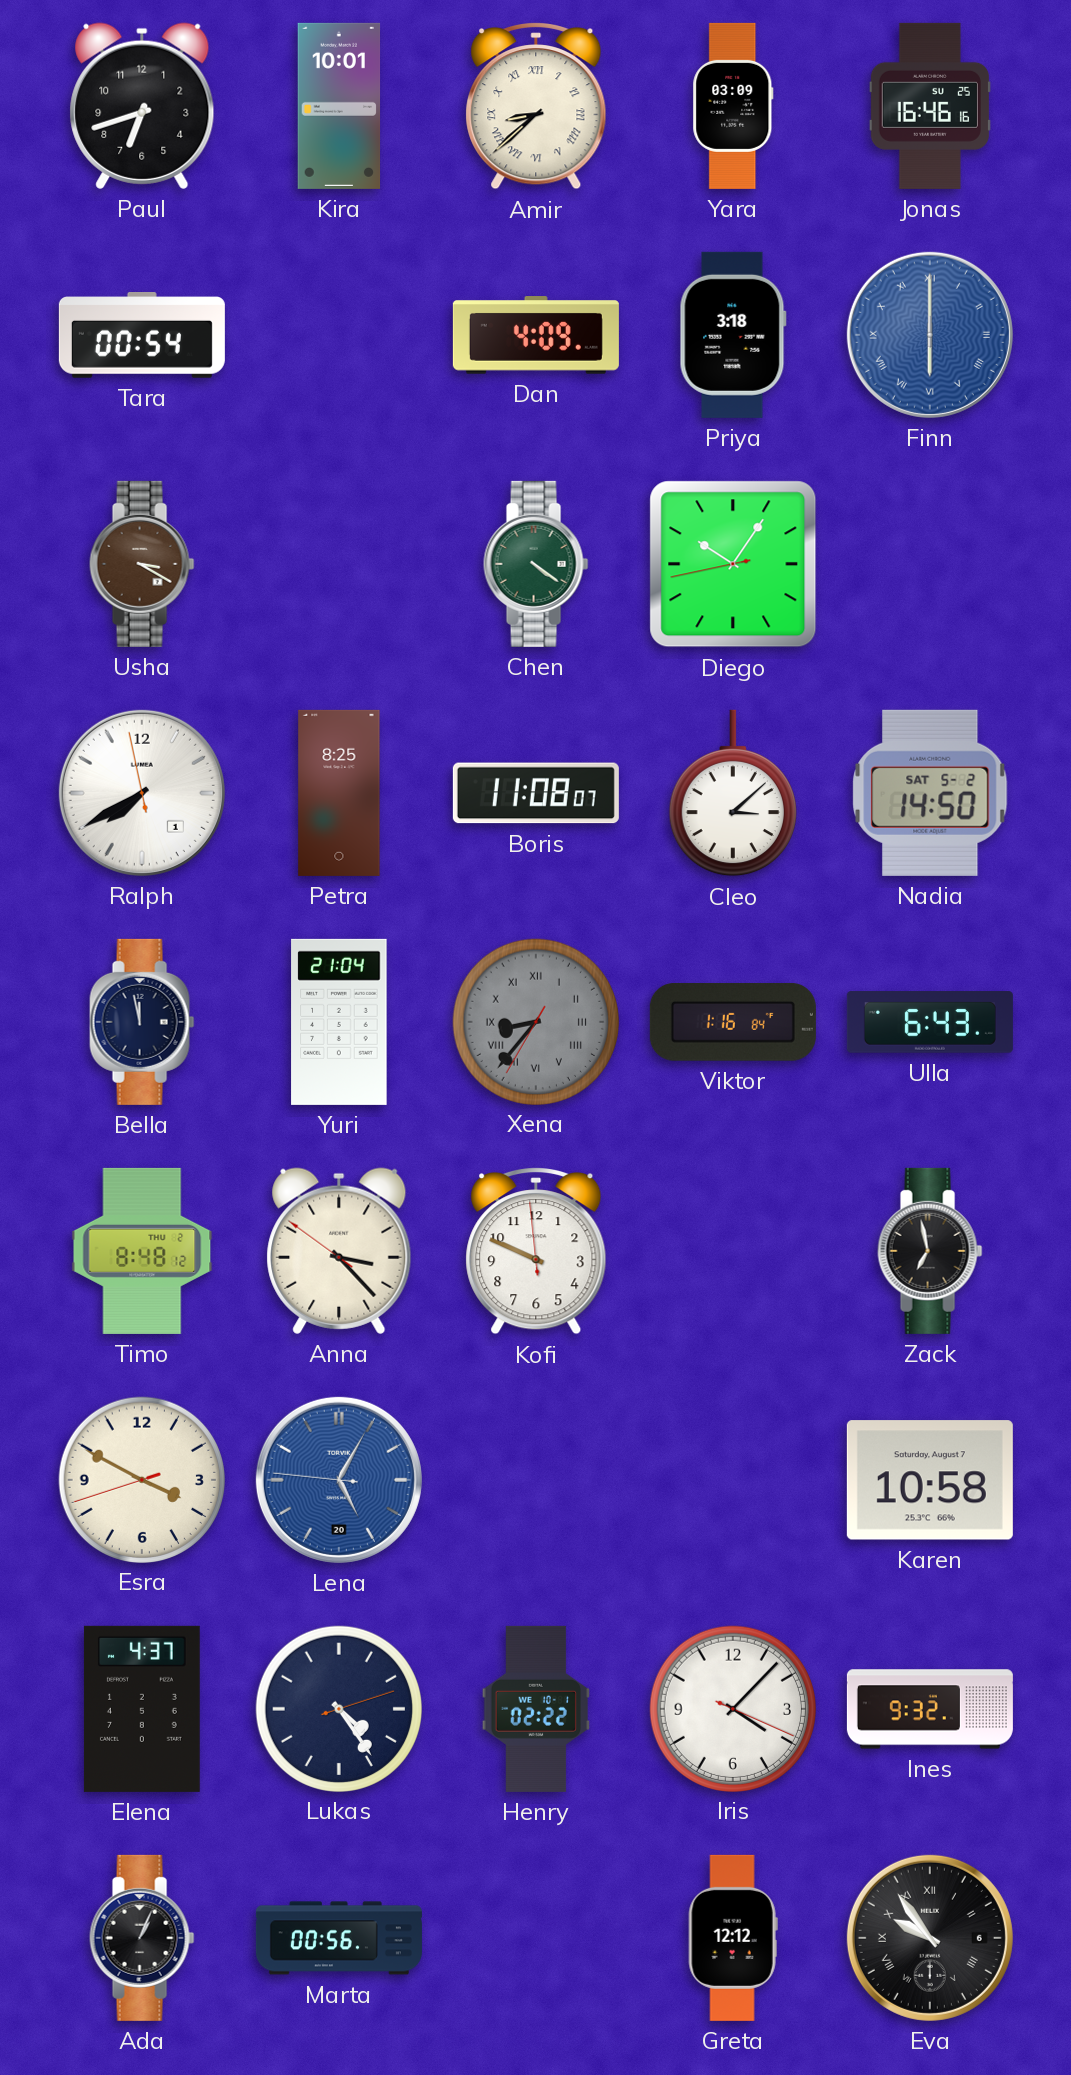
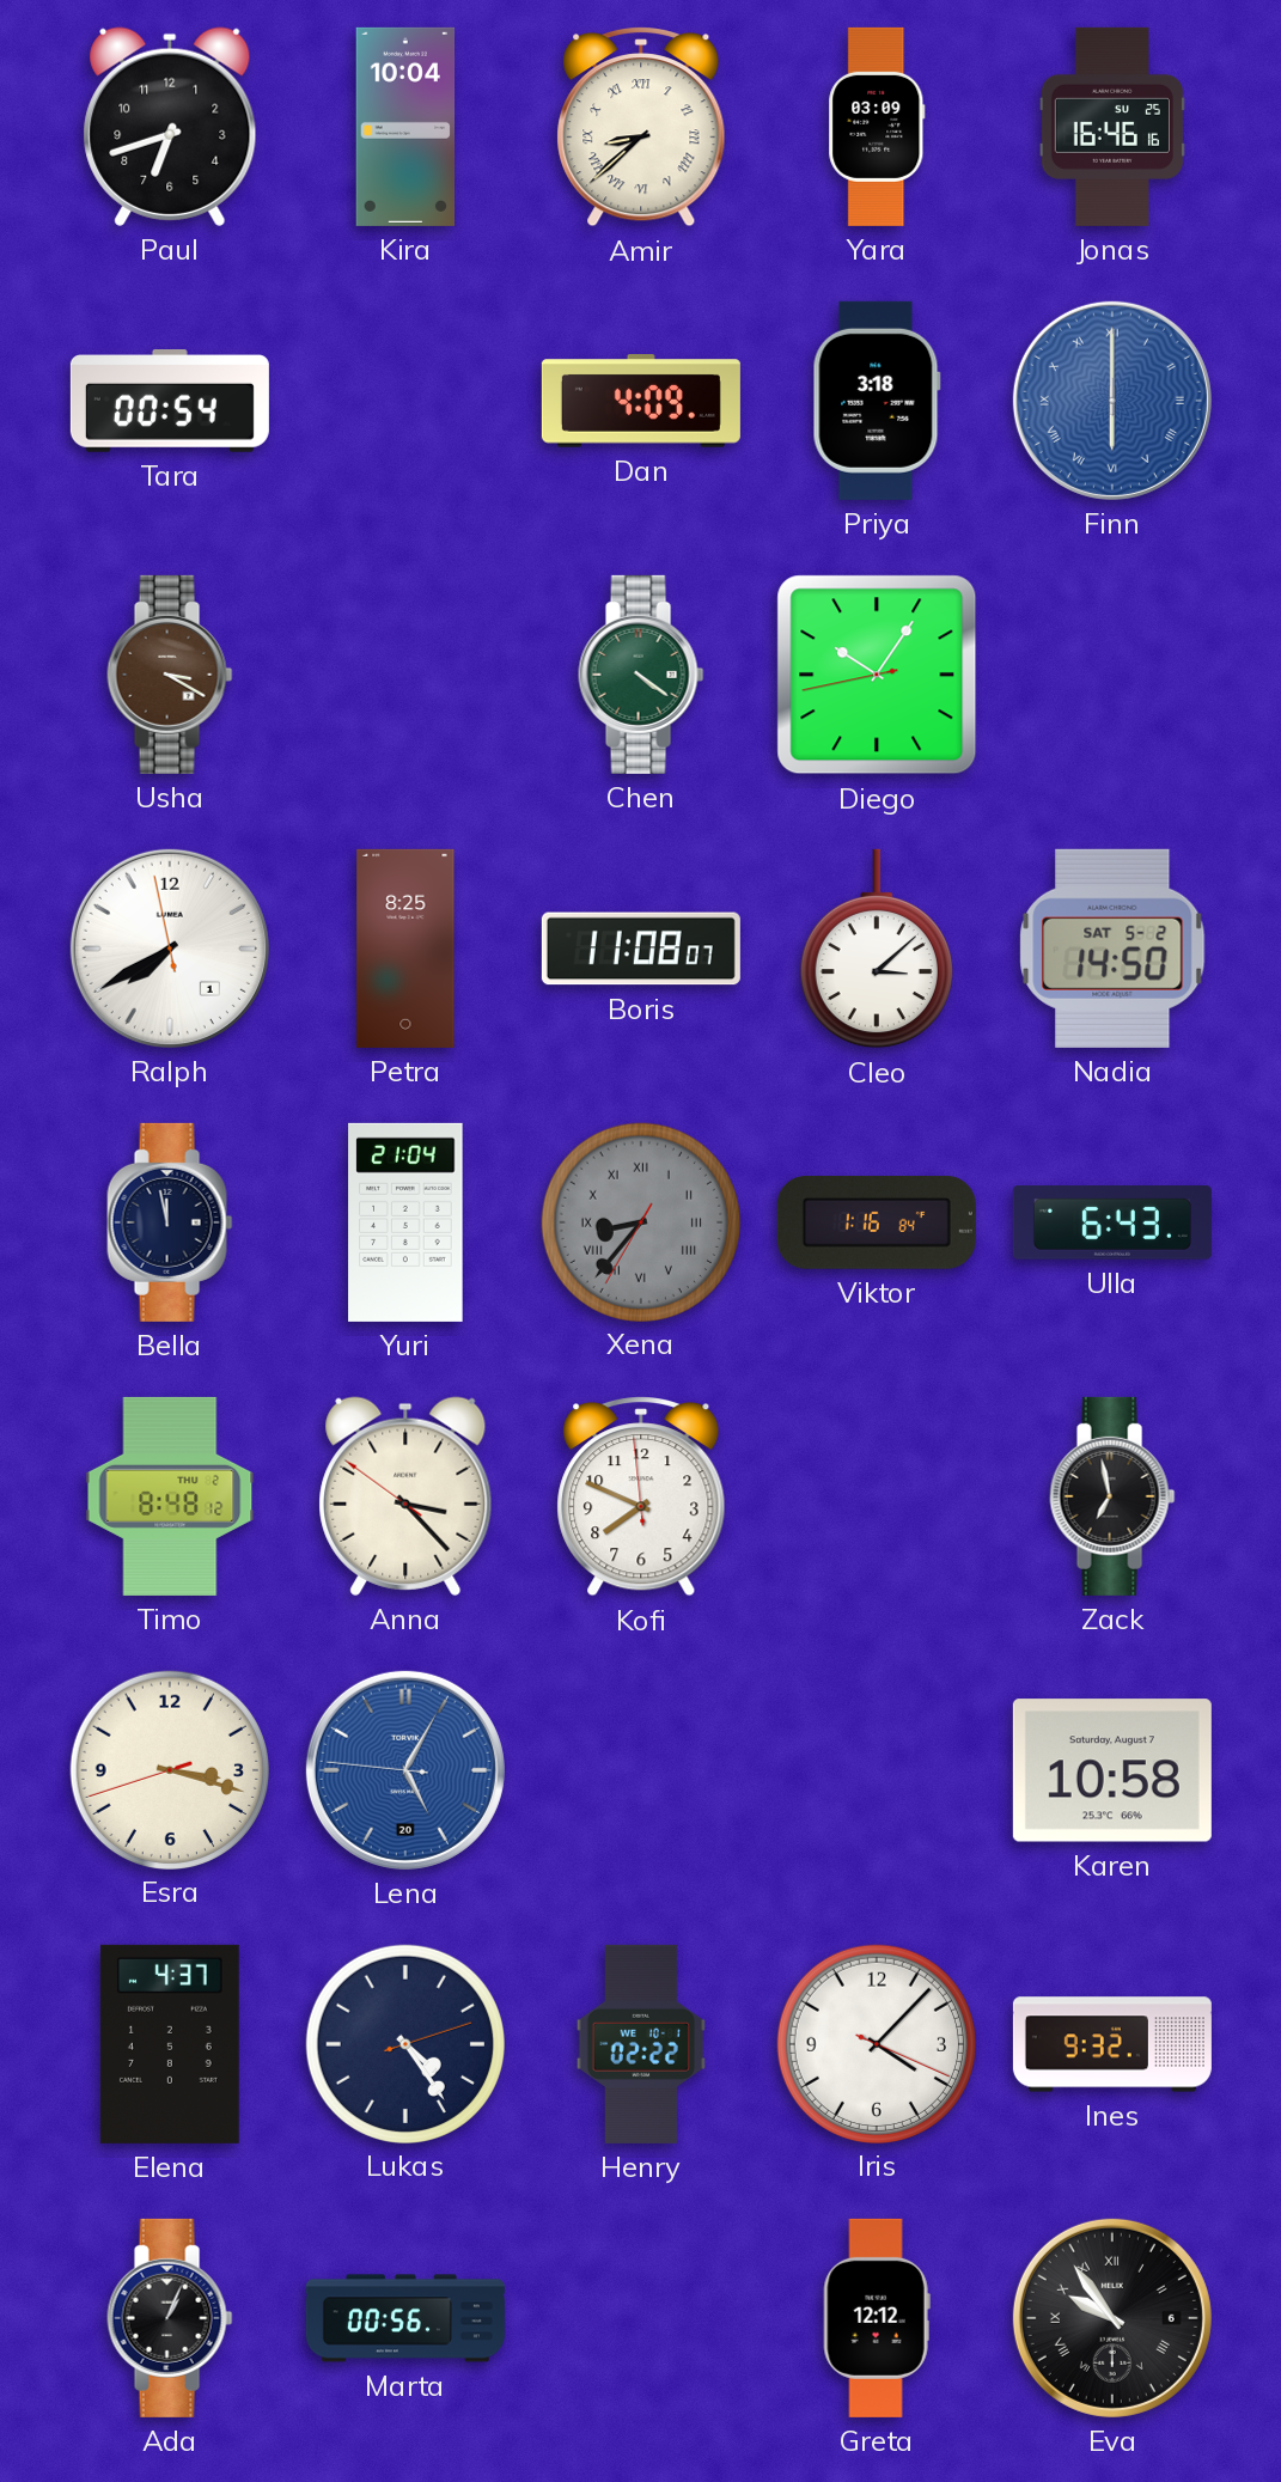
Kira: 10:01 -> 10:04
Kofi: 9:48 -> 7:48
Esra: 3:49 -> 3:17
